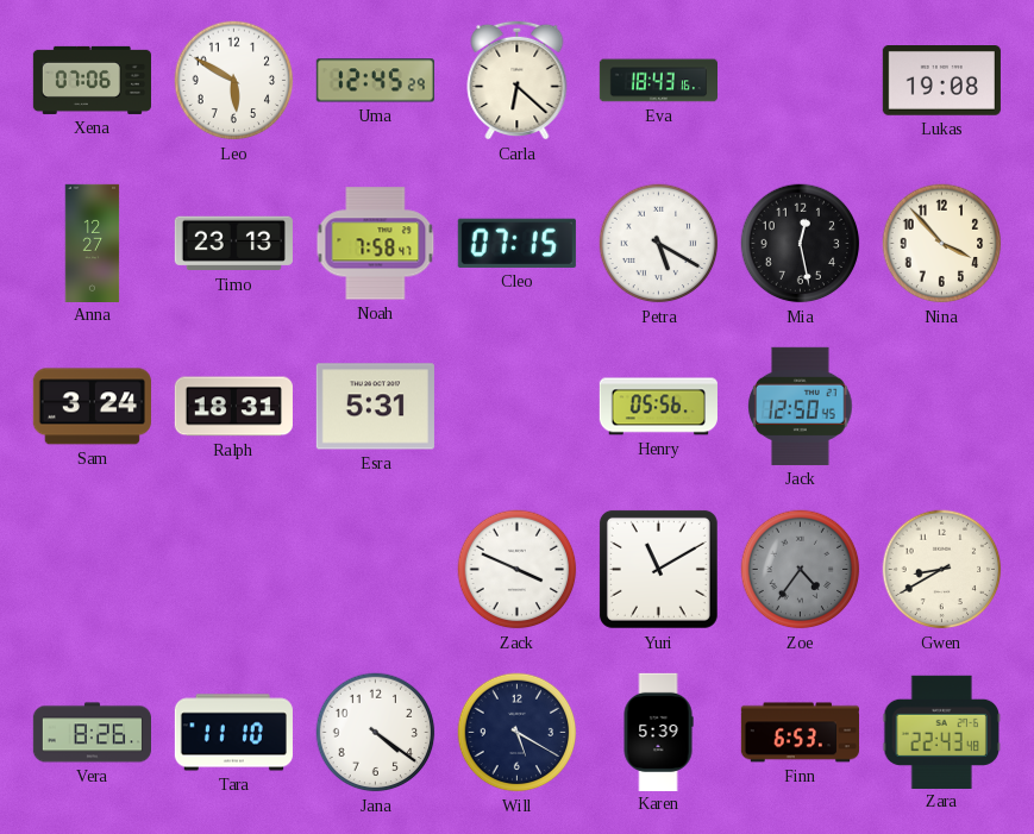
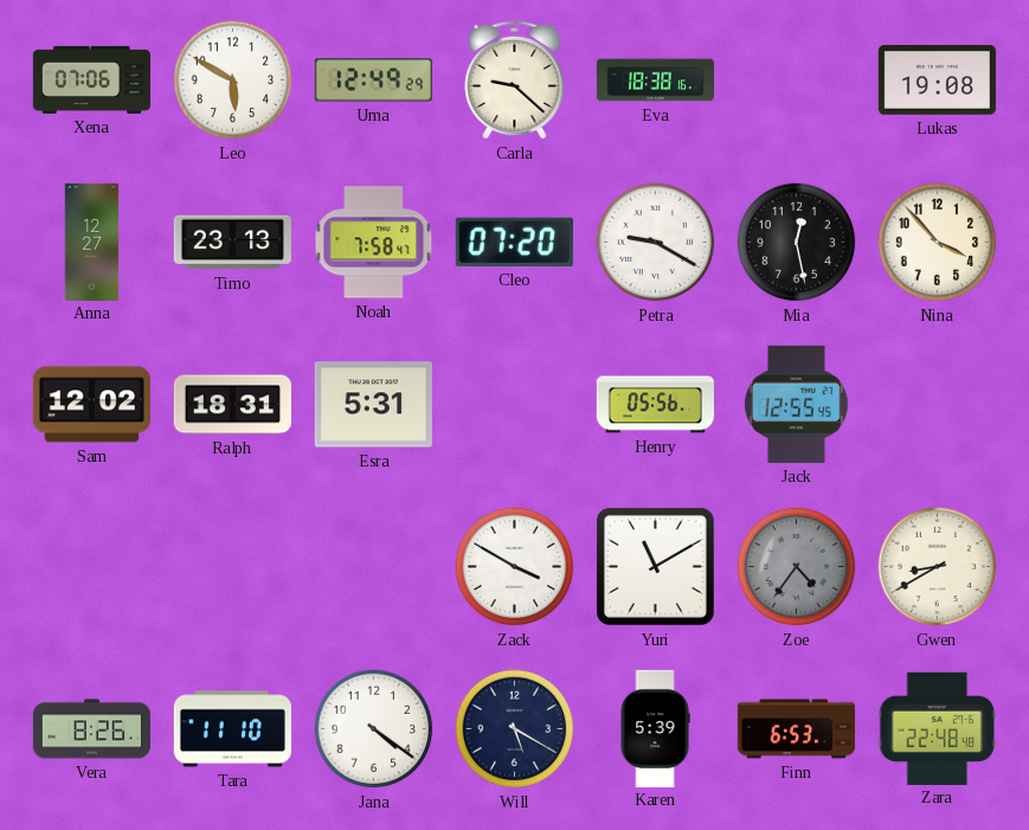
Uma: 12:45 -> 12:49
Carla: 6:22 -> 9:22
Eva: 18:43 -> 18:38
Cleo: 07:15 -> 07:20
Petra: 5:20 -> 9:20
Sam: 3:24 -> 12:02
Jack: 12:50 -> 12:55
Zack: 3:49 -> 3:50
Zara: 22:43 -> 22:48
